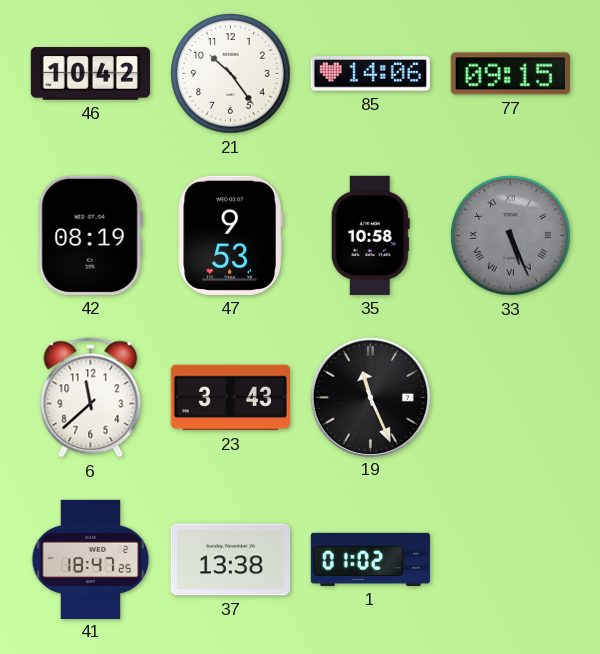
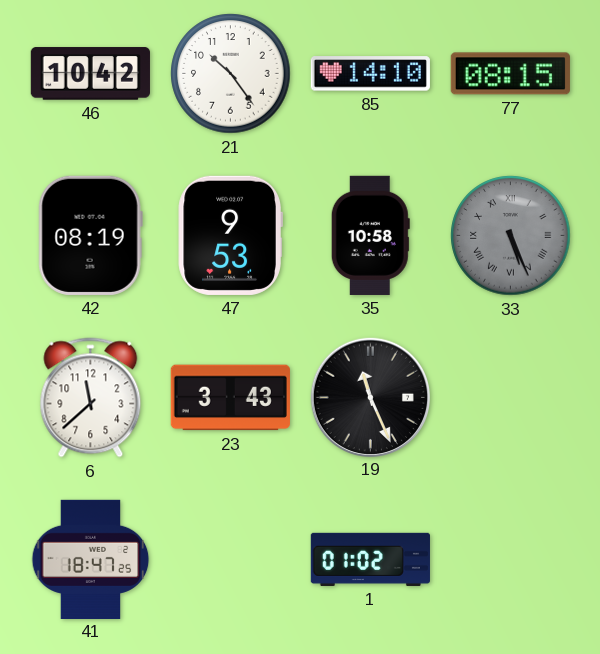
85: 14:06 -> 14:10
77: 09:15 -> 08:15
37: 13:38 -> none
